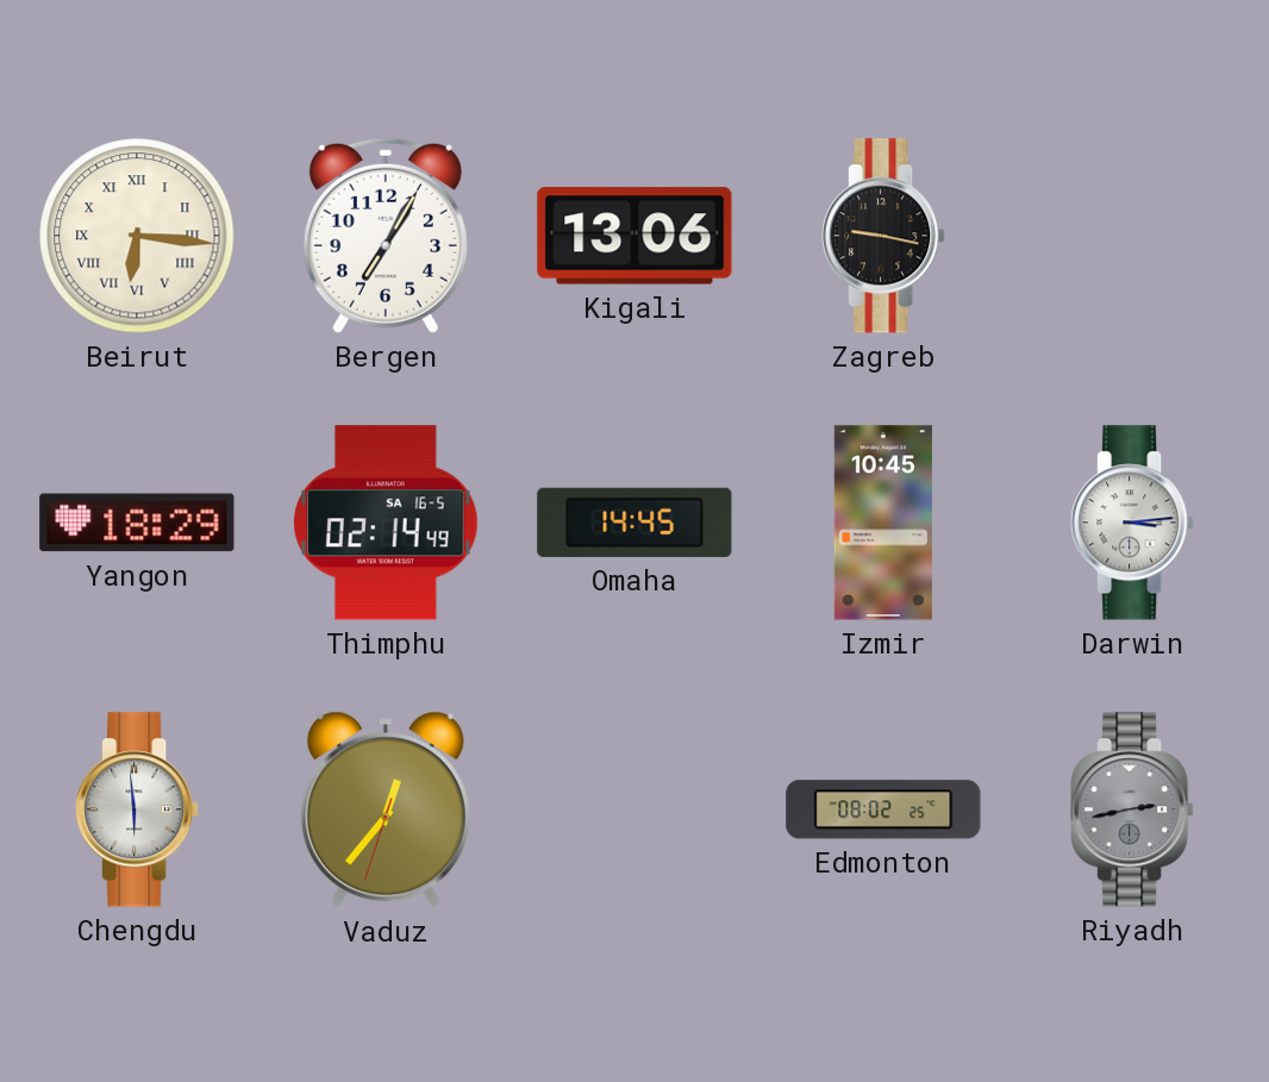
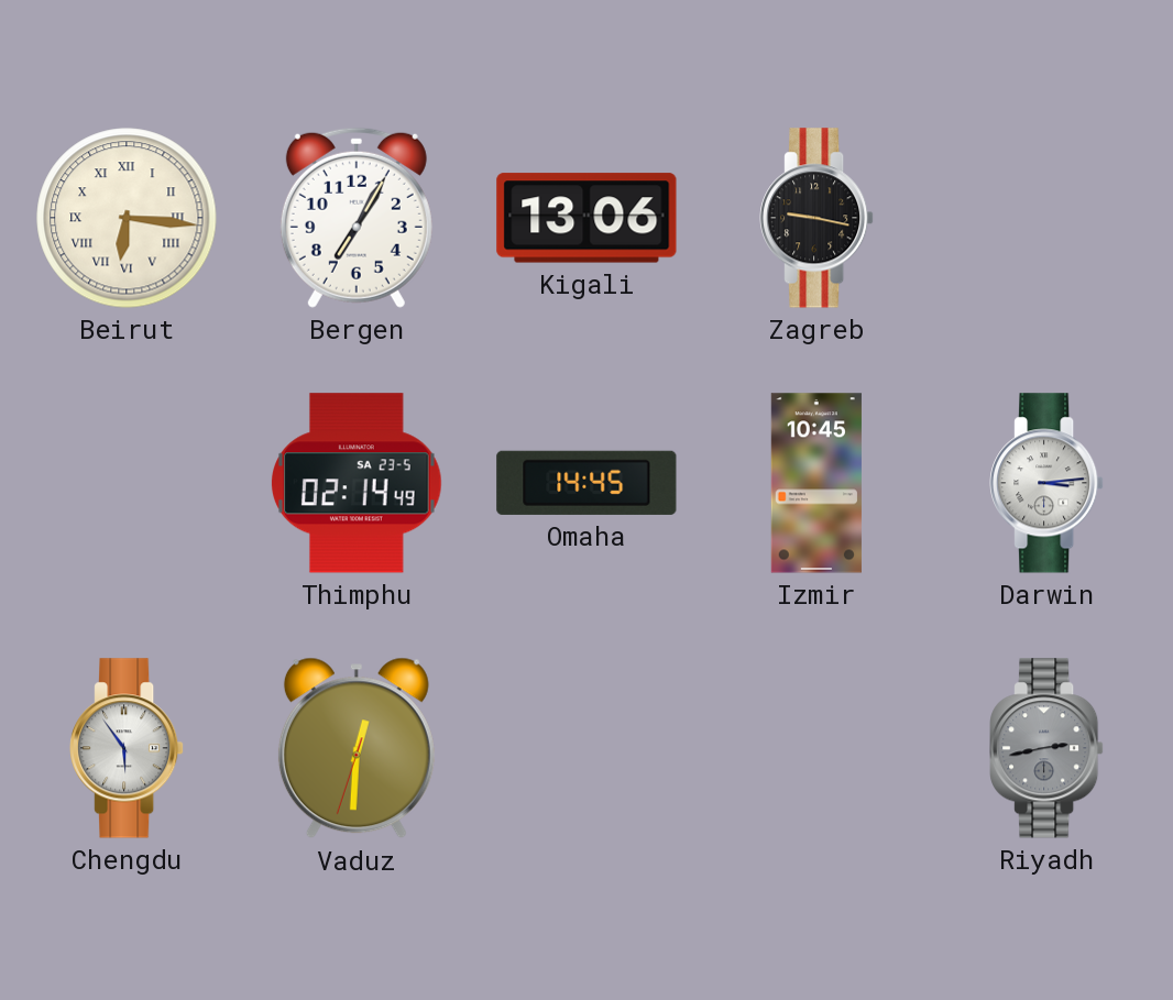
Yangon: 18:29 -> none
Thimphu date: SA 16-5 -> SA 23-5
Chengdu: 5:59 -> 5:54
Vaduz: 12:36 -> 12:30
Edmonton: 08:02 -> none
